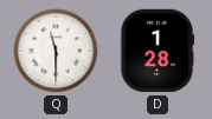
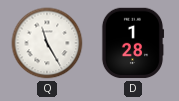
Q: 11:30 -> 11:25
